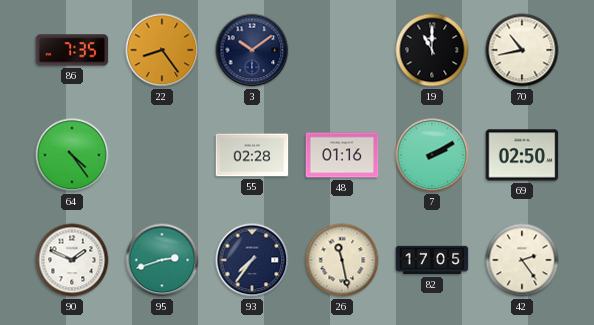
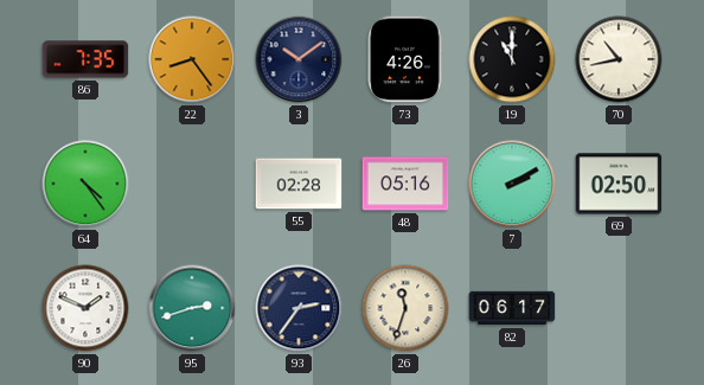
73: none -> 4:26
48: 01:16 -> 05:16
93: 7:36 -> 2:36
26: 11:28 -> 11:33
82: 17:05 -> 06:17
42: 2:24 -> none
